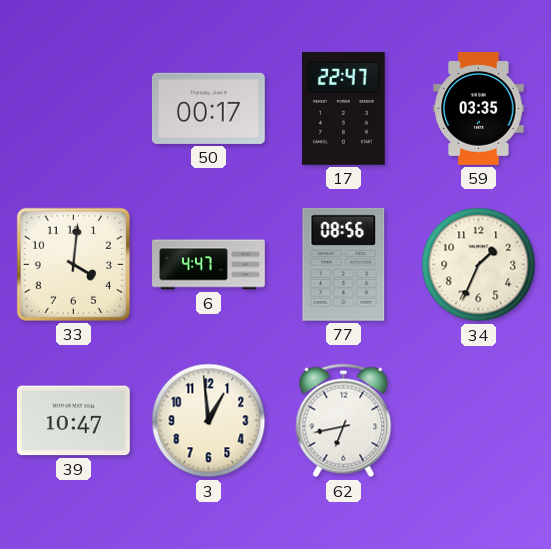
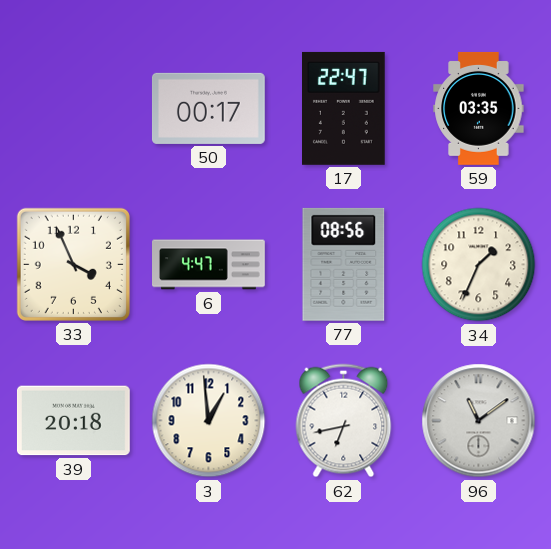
33: 4:01 -> 3:56
39: 10:47 -> 20:18
96: none -> 11:09
